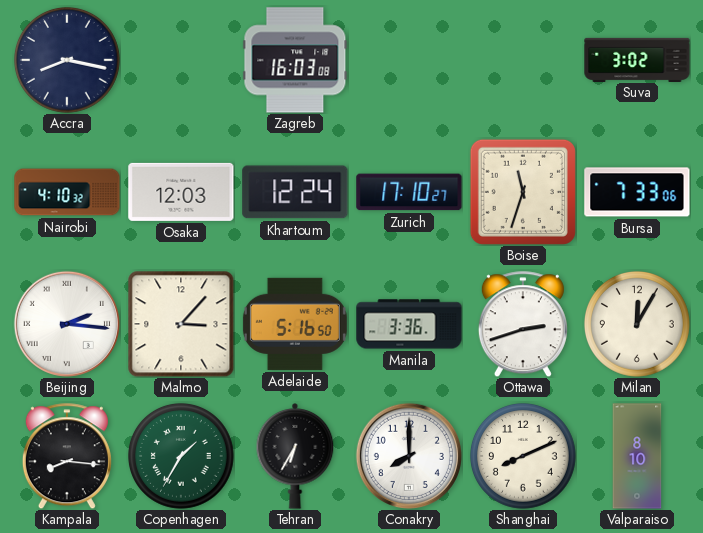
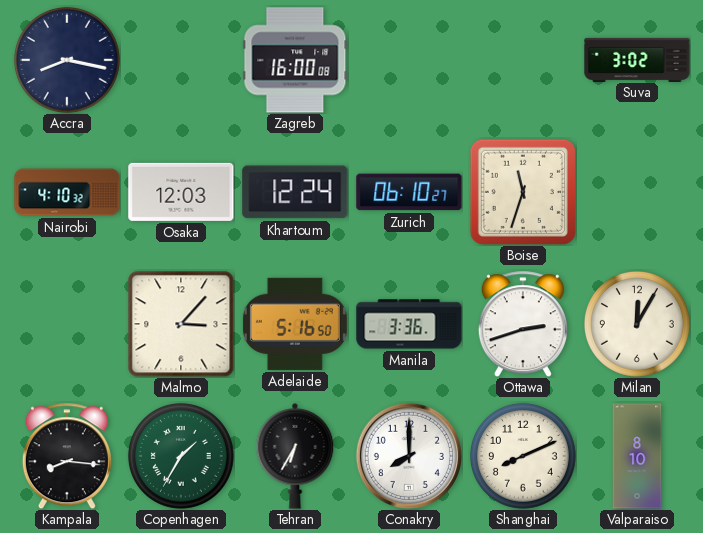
Zagreb: 16:03 -> 16:00
Zurich: 17:10 -> 06:10
Bursa: 7:33 -> none
Beijing: 2:16 -> none
